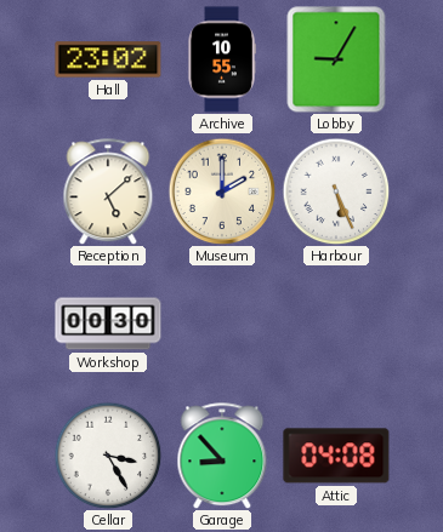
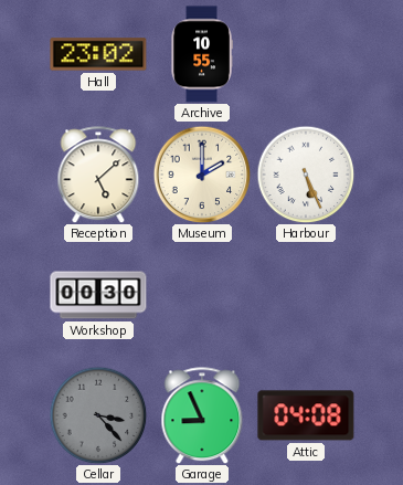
Lobby: 9:05 -> none
Cellar: 3:25 -> 3:23
Cellar dial: white -> grey
Garage: 8:53 -> 8:56
